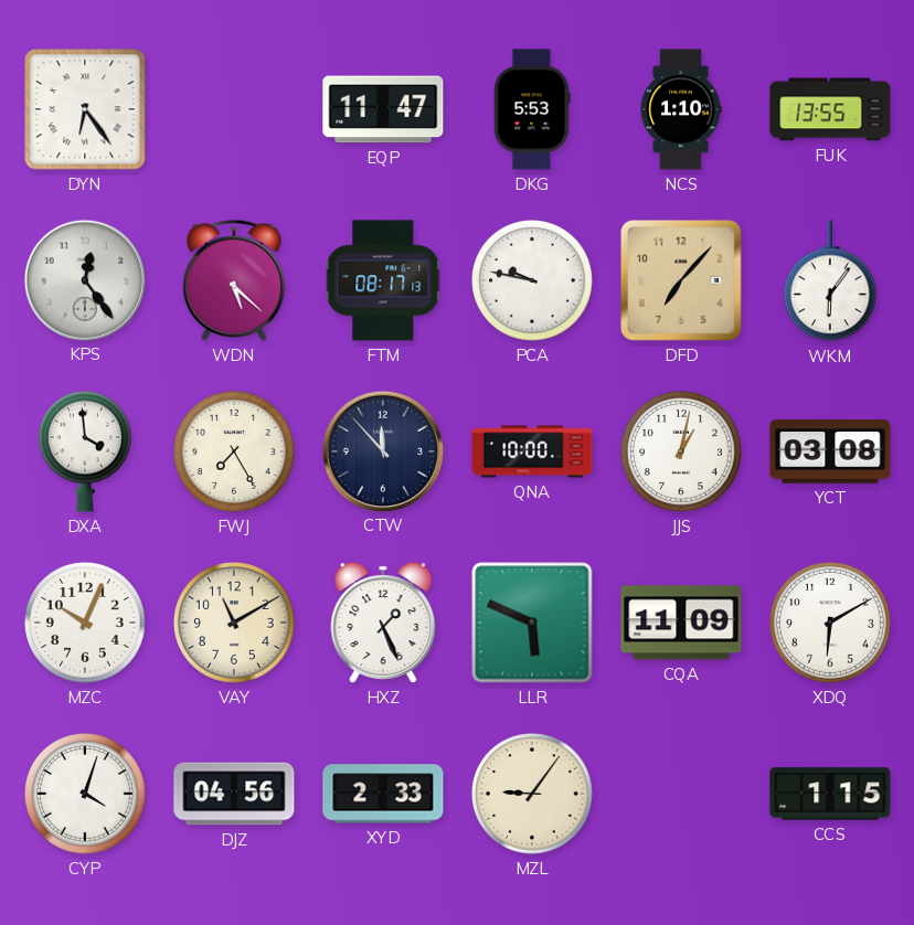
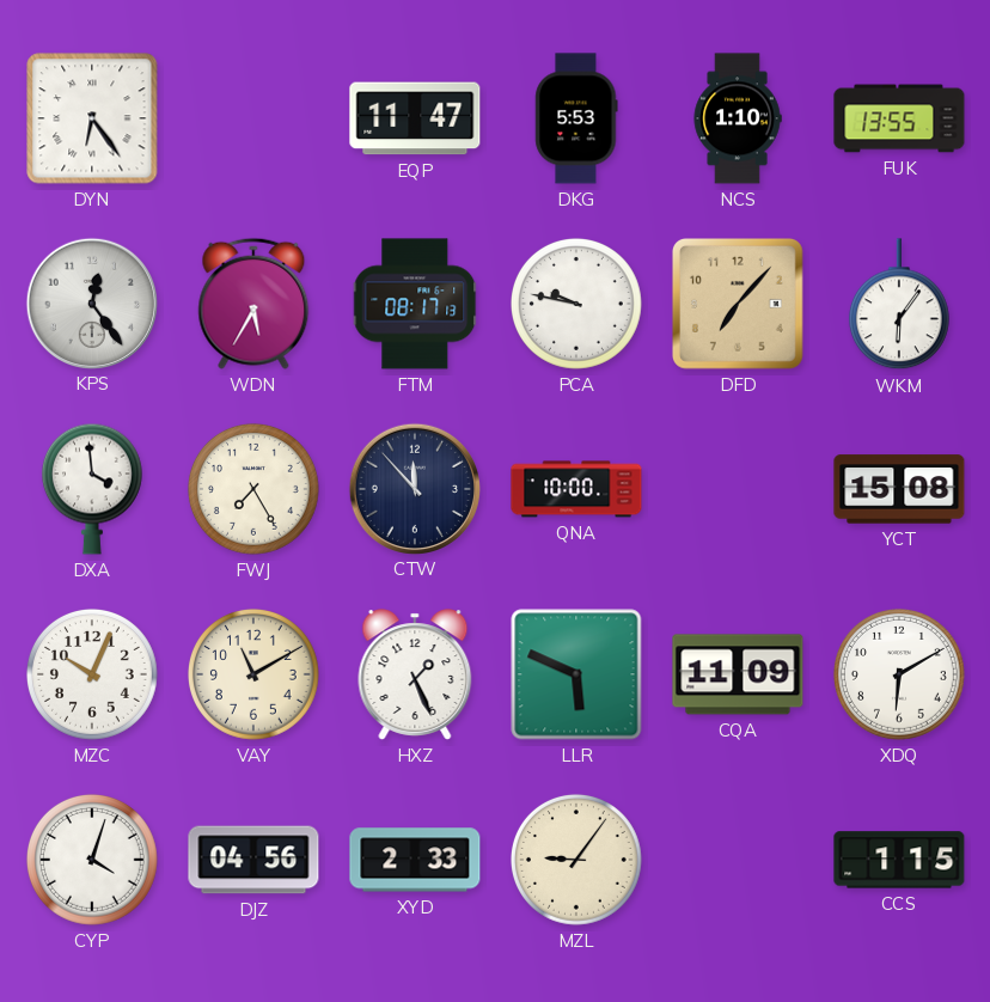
WDN: 5:22 -> 5:35
JJS: 1:02 -> none
YCT: 03:08 -> 15:08
